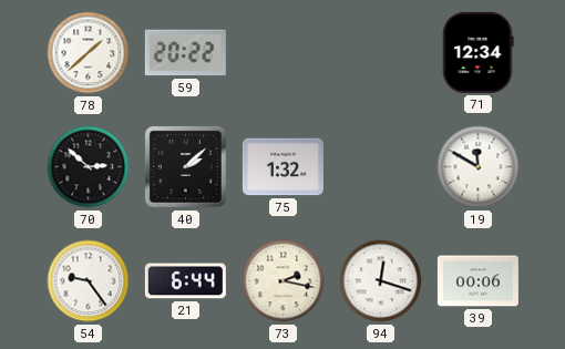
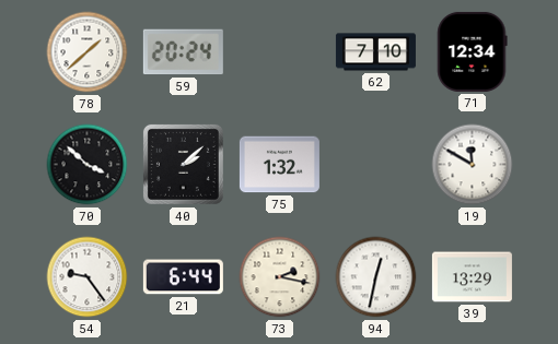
59: 20:22 -> 20:24
62: none -> 7:10
70: 2:52 -> 3:52
94: 12:18 -> 12:32
39: 00:06 -> 13:29
